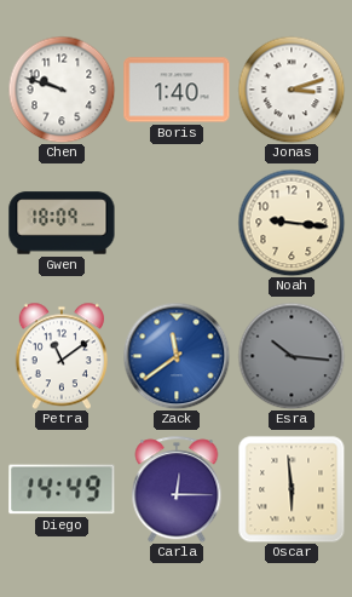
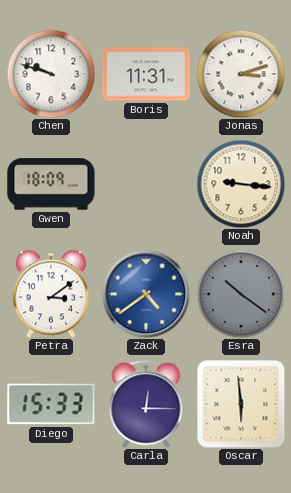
Boris: 1:40 -> 11:31
Petra: 11:09 -> 3:09
Zack: 11:39 -> 4:39
Esra: 10:16 -> 10:21
Diego: 14:49 -> 15:33
